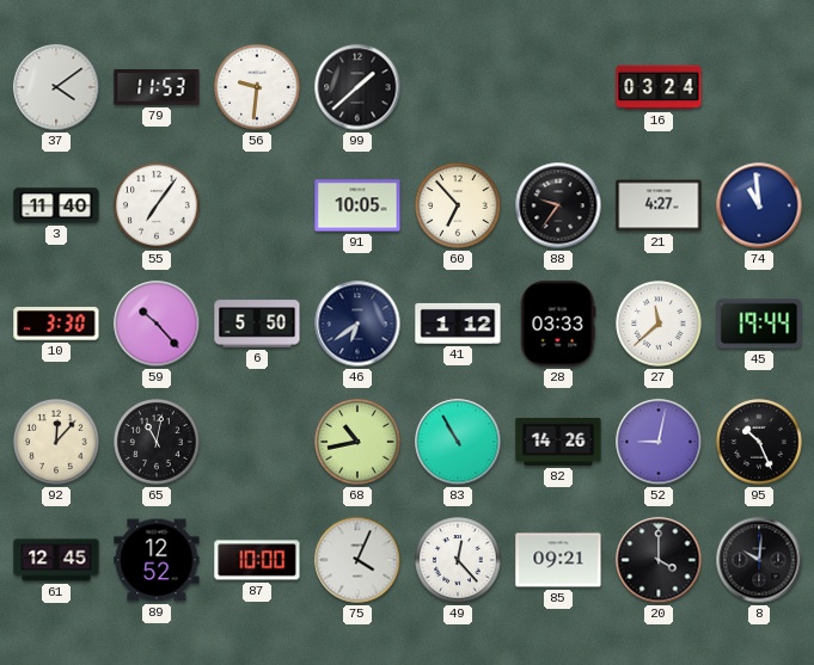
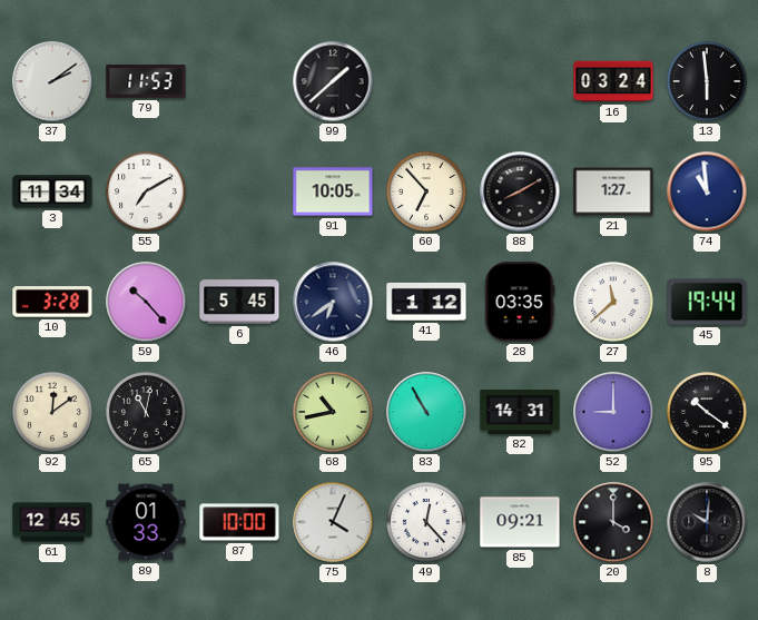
37: 4:09 -> 2:09
56: 9:31 -> none
13: none -> 5:59
3: 11:40 -> 11:34
55: 7:06 -> 7:10
88: 9:36 -> 8:10
21: 4:27 -> 1:27
10: 3:30 -> 3:28
6: 5:50 -> 5:45
28: 03:33 -> 03:35
92: 12:07 -> 12:09
82: 14:26 -> 14:31
52: 9:02 -> 9:00
95: 10:26 -> 10:21
89: 12:52 -> 01:33
